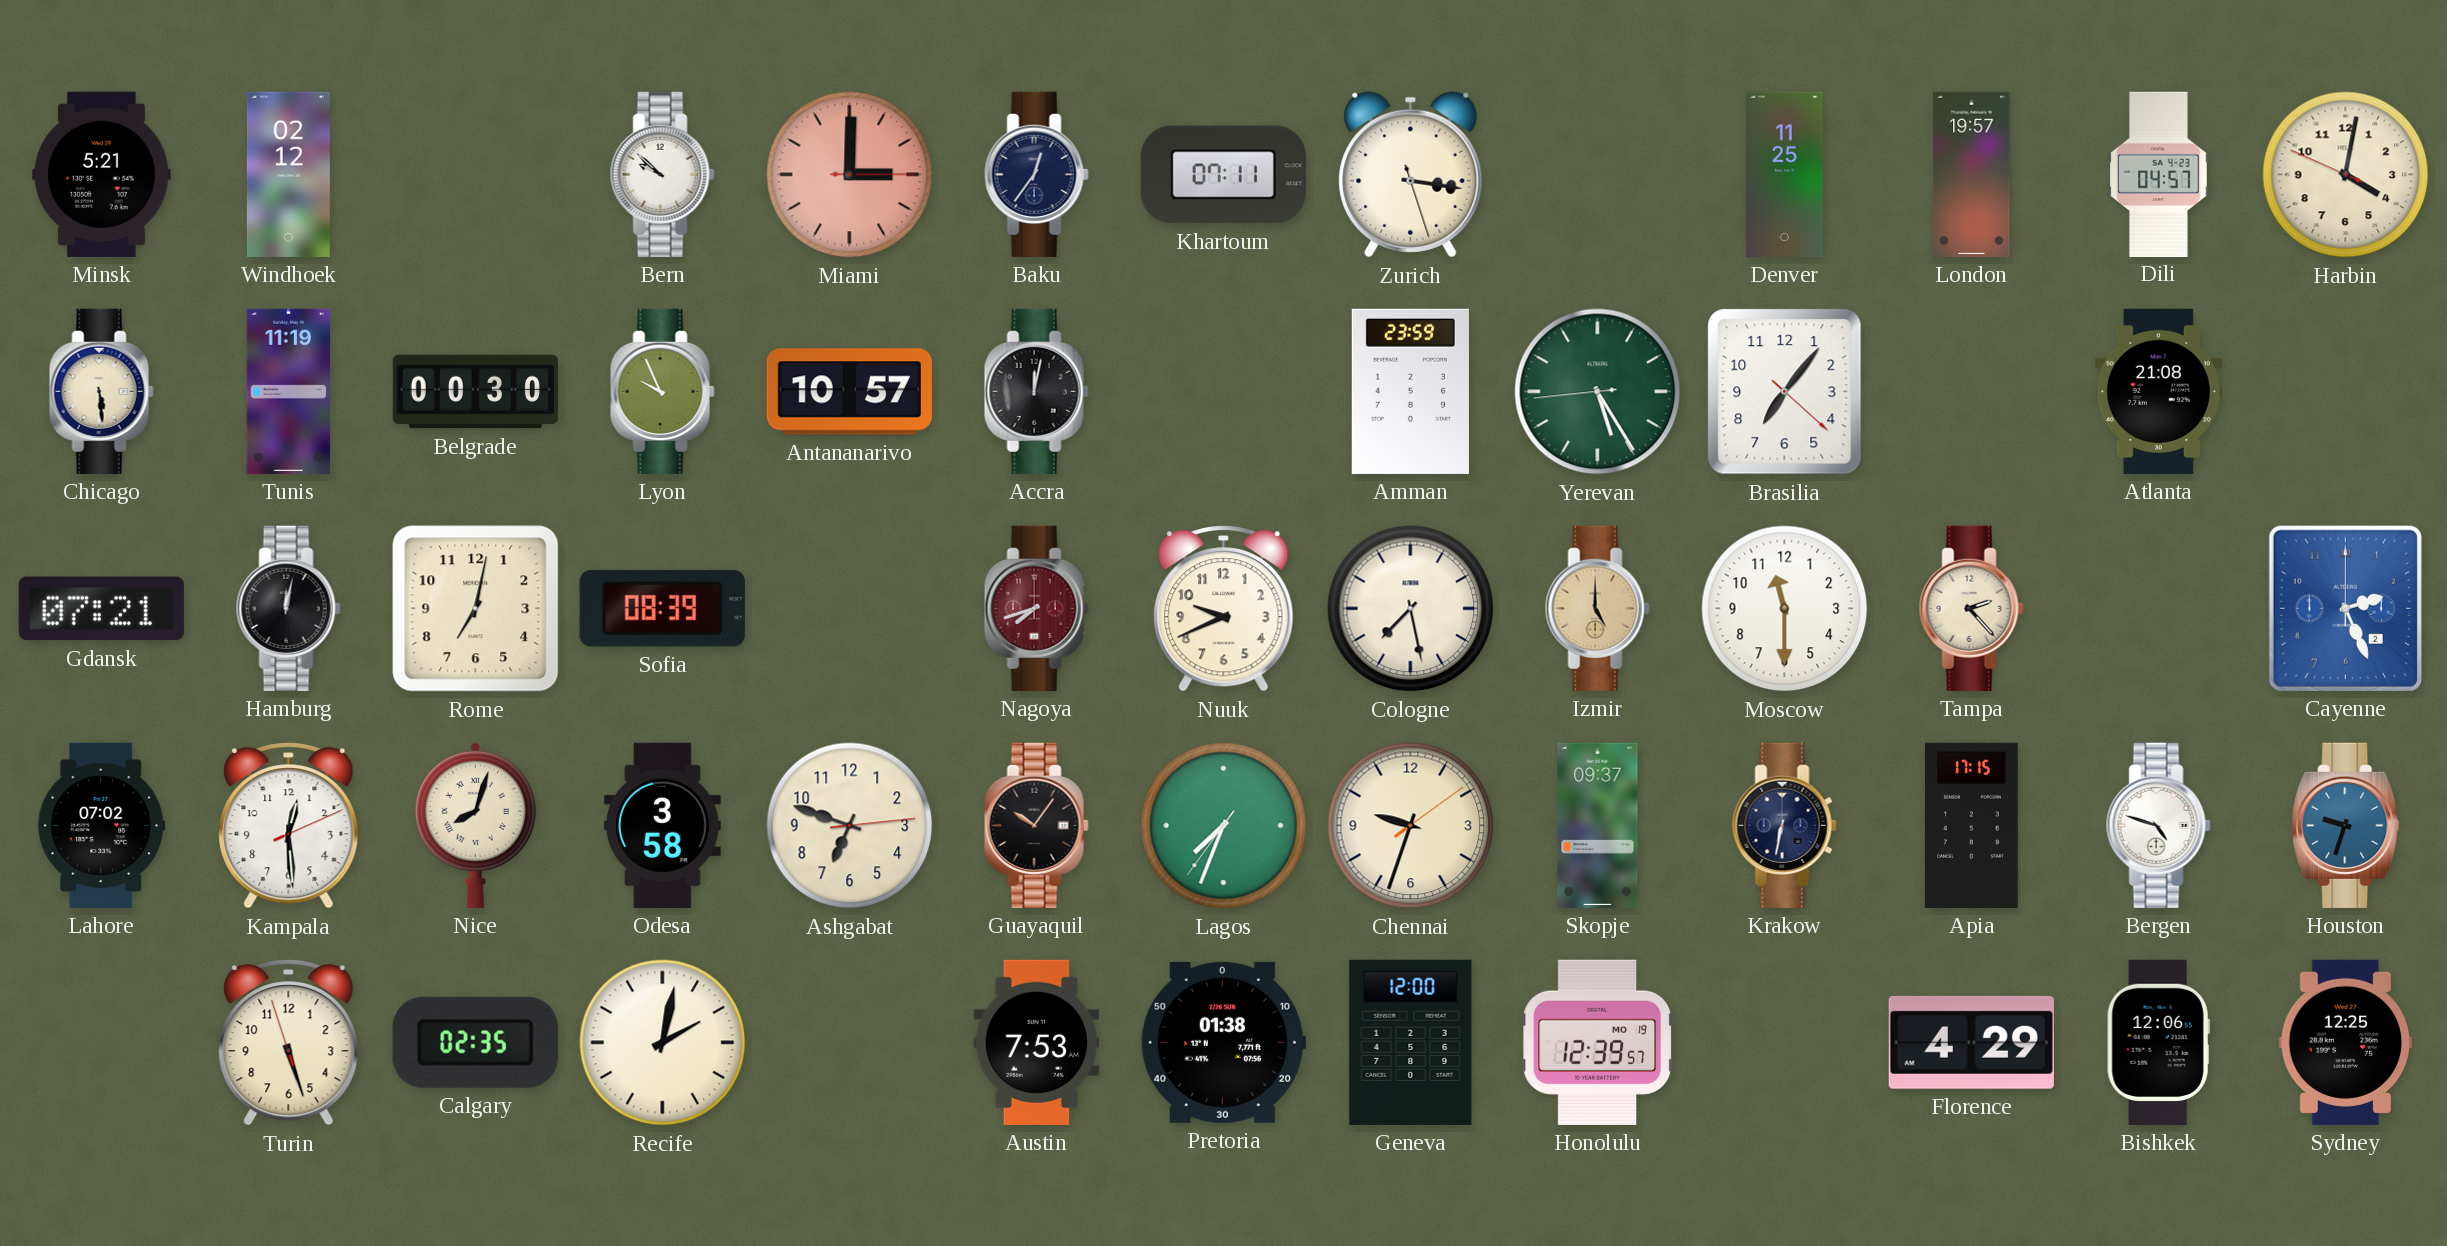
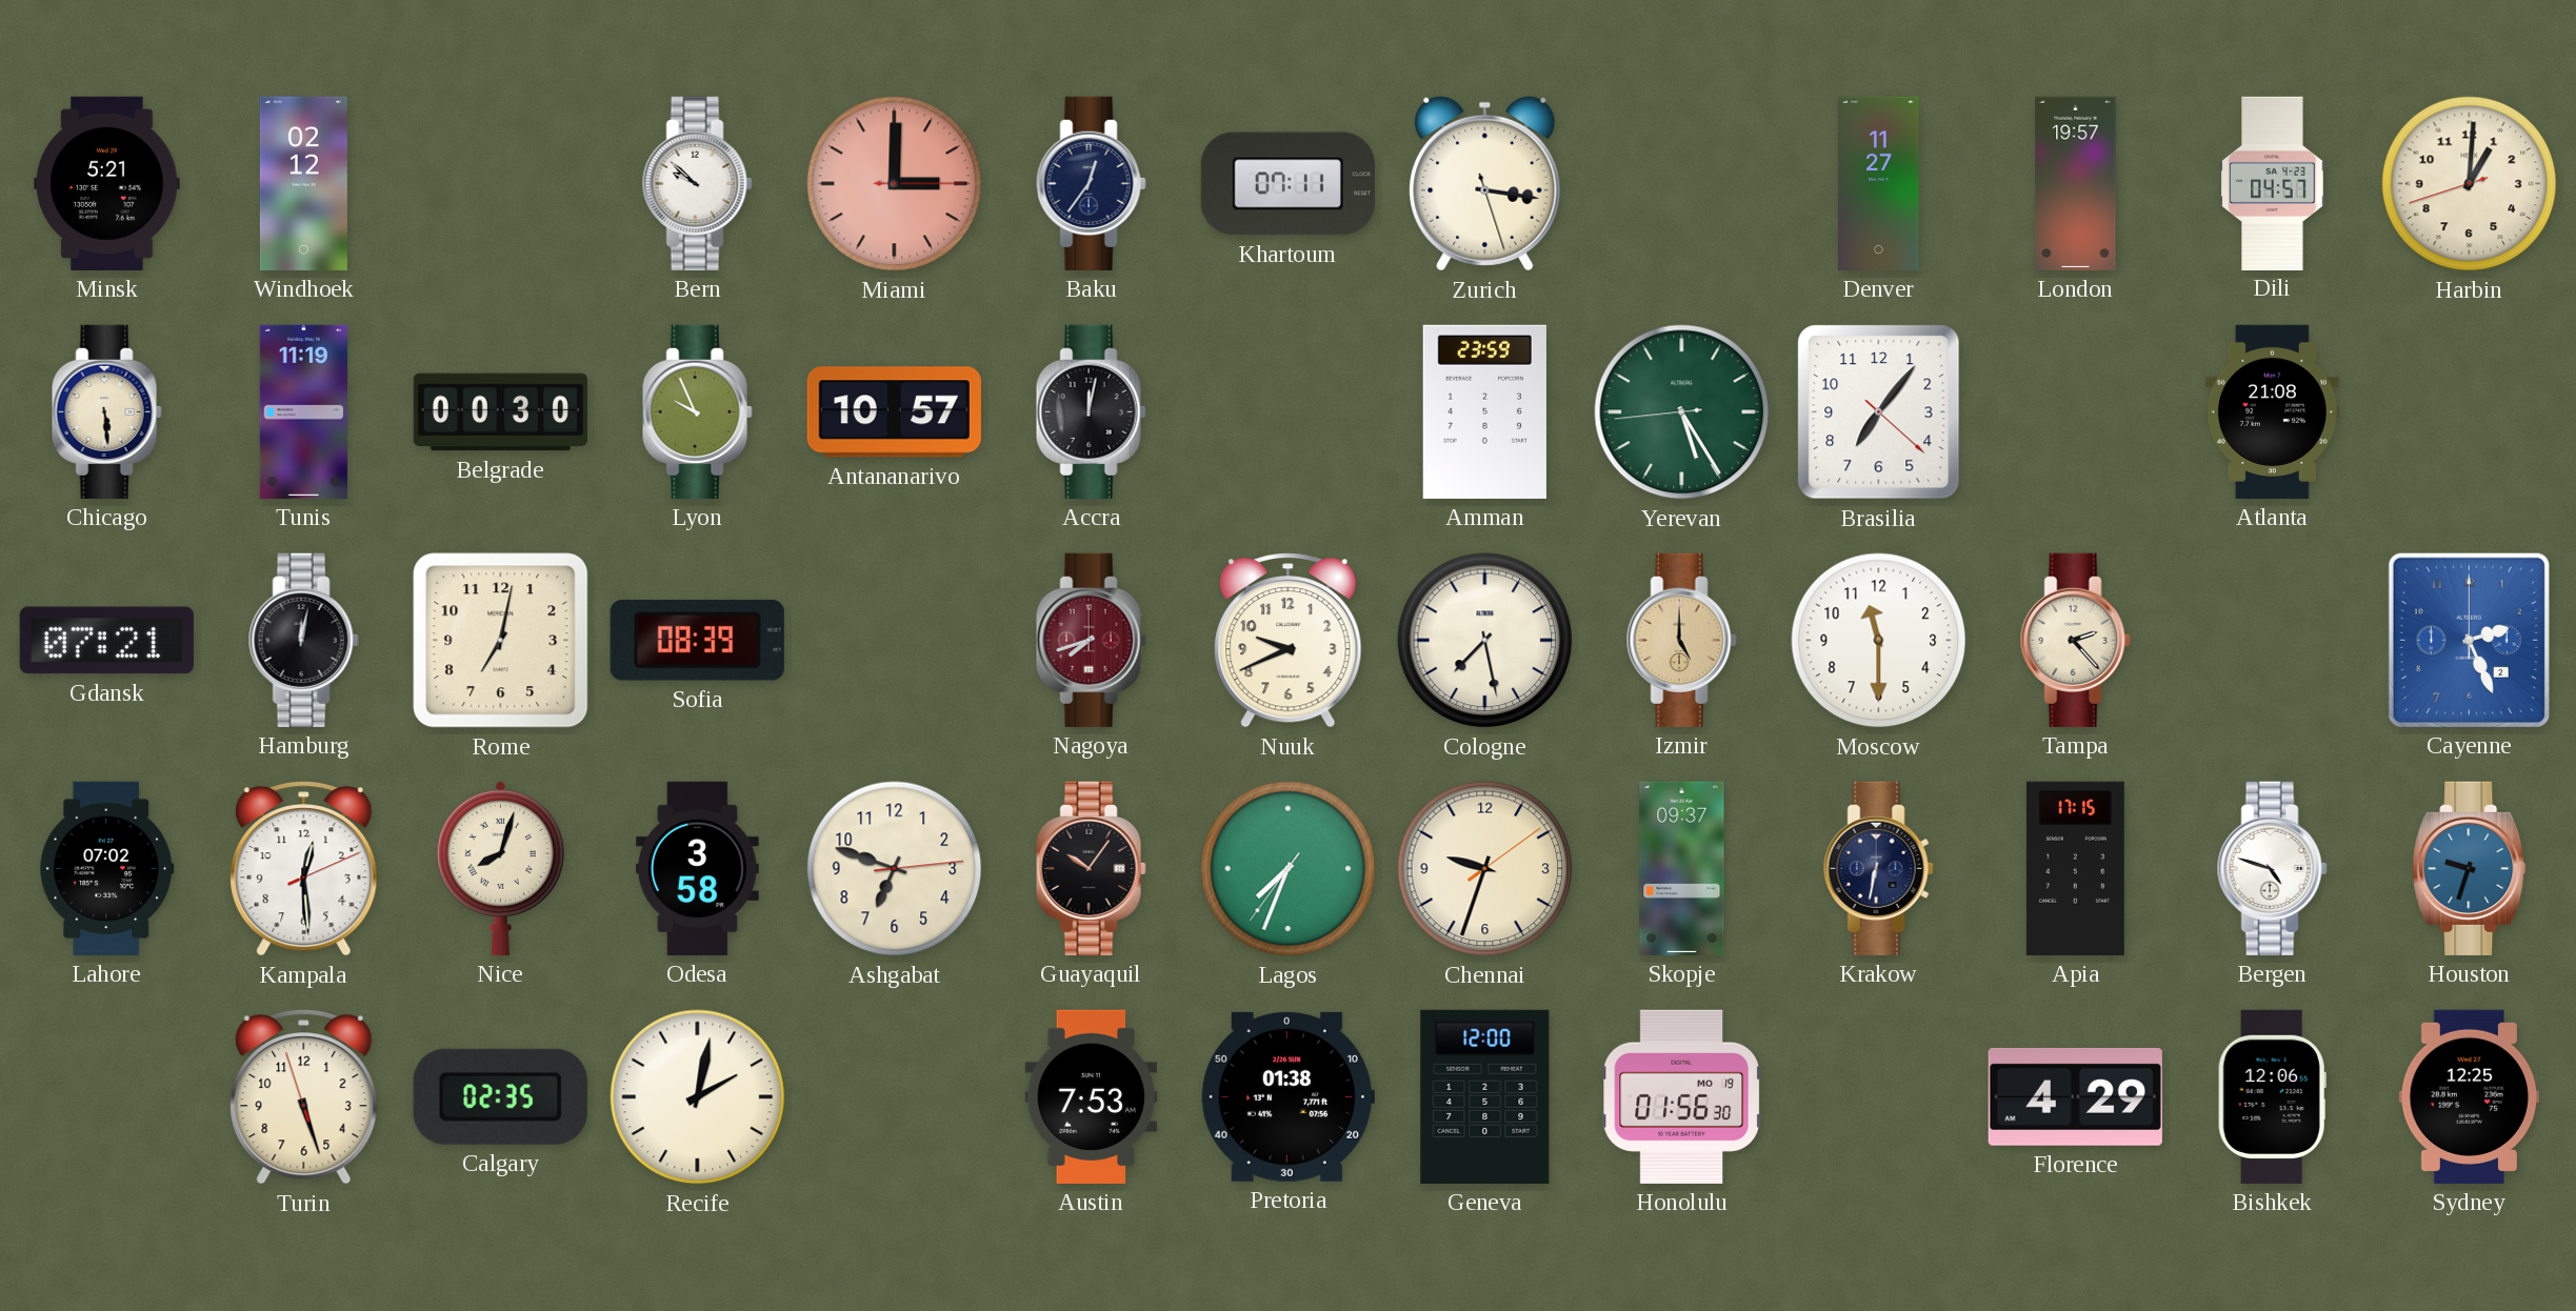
Denver: 11:25 -> 11:27
Harbin: 4:01 -> 1:00
Honolulu: 12:39 -> 01:56
